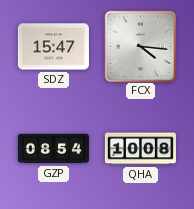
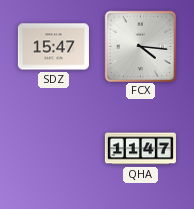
GZP: 08:54 -> none
QHA: 10:08 -> 11:47
